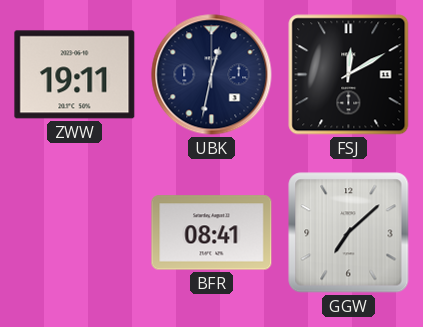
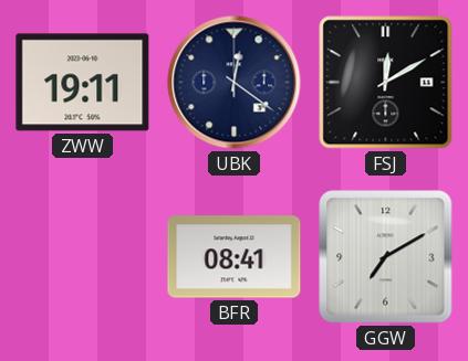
UBK: 12:32 -> 12:21
GGW: 7:08 -> 7:10
